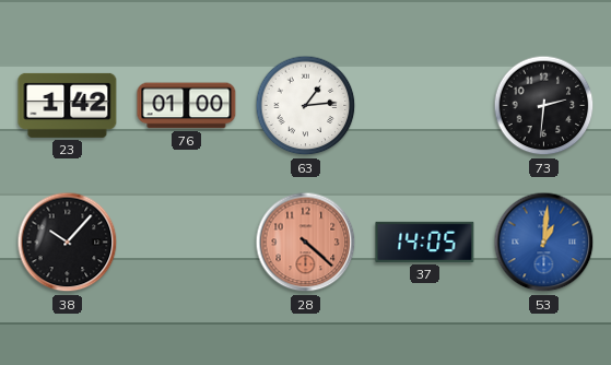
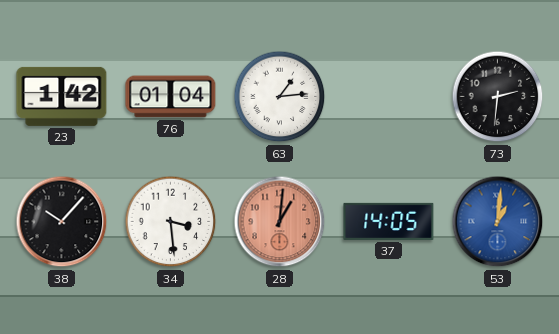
76: 01:00 -> 01:04
34: none -> 3:29
28: 4:22 -> 1:01
